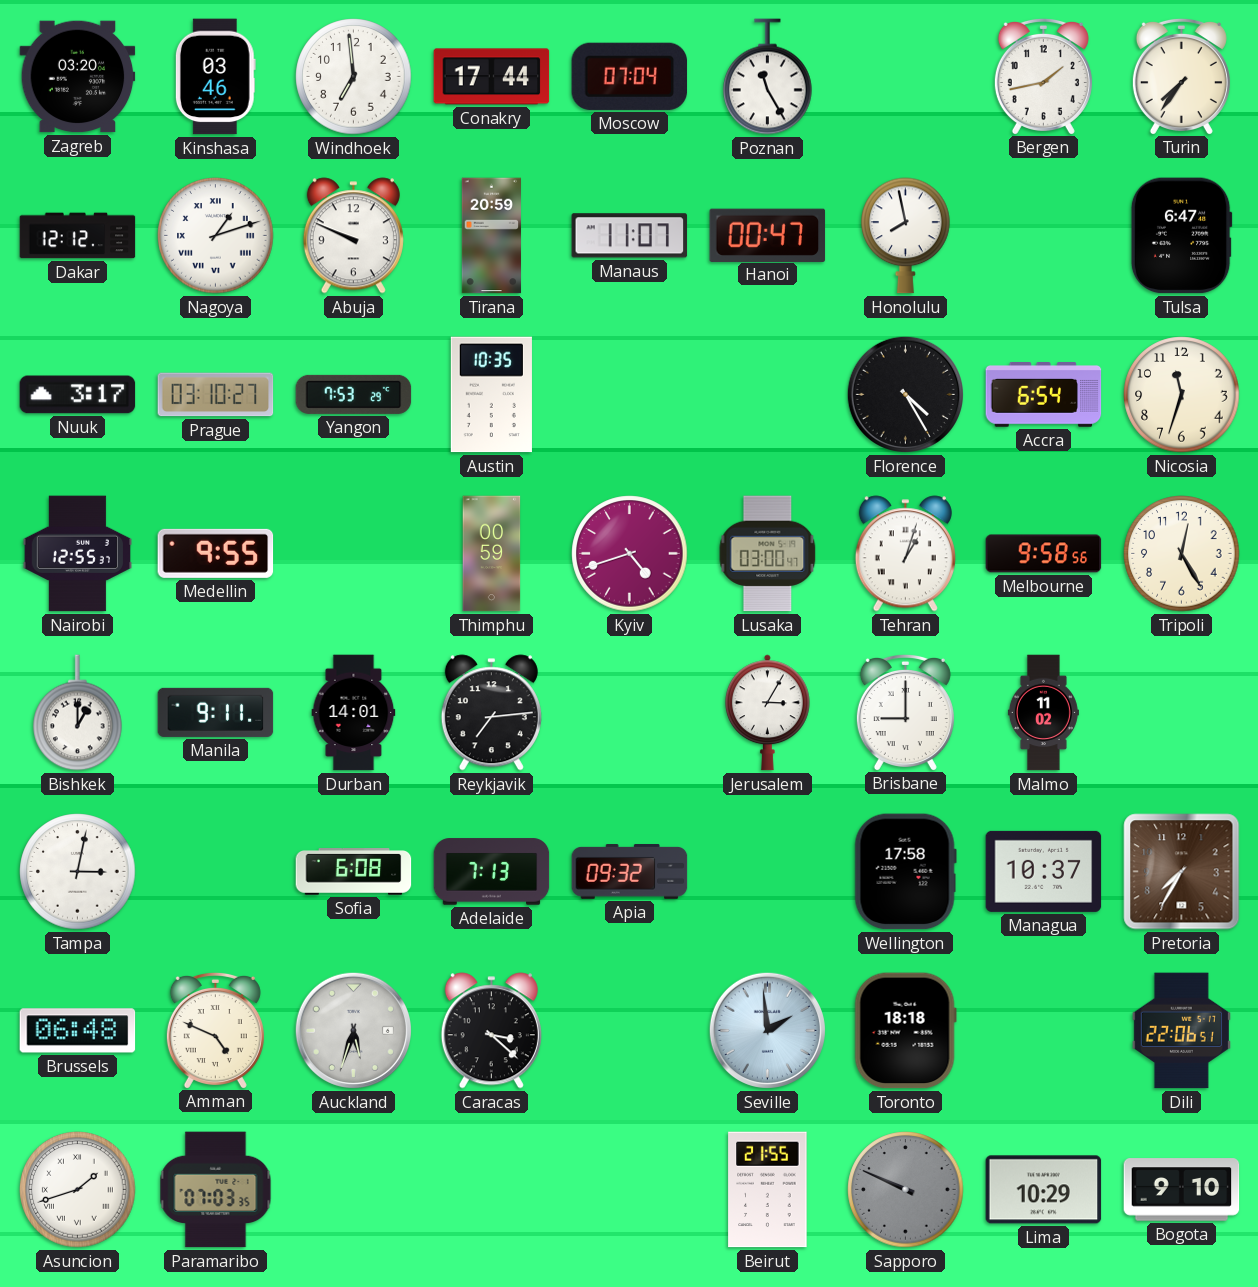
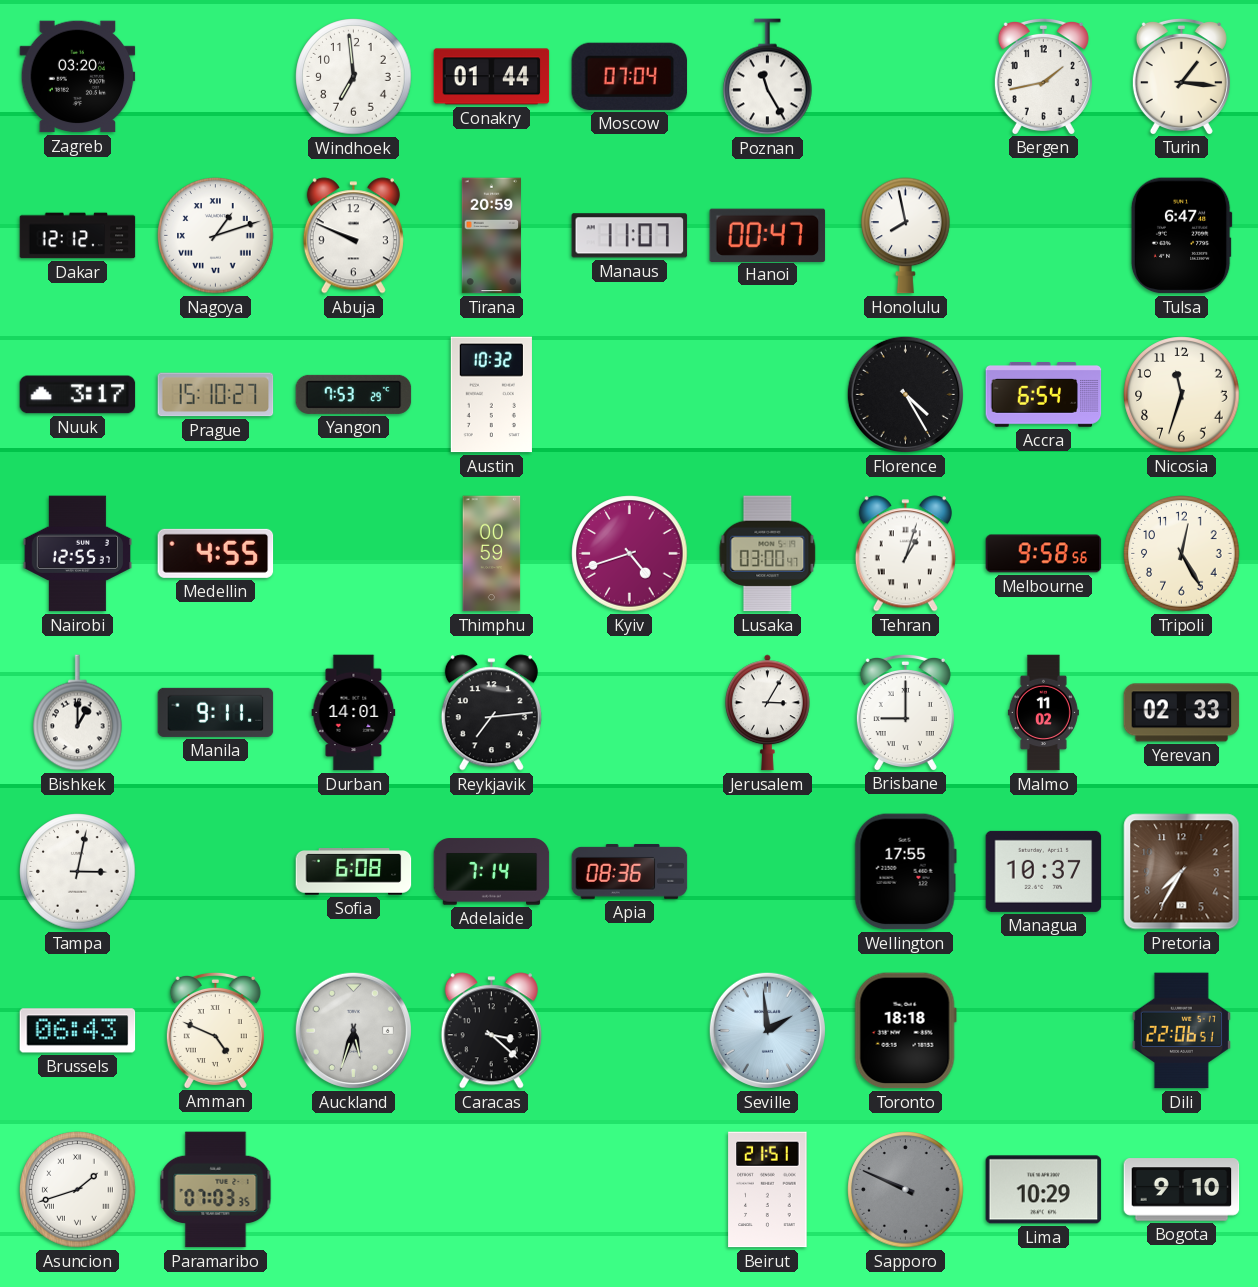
Kinshasa: 03:46 -> none
Conakry: 17:44 -> 01:44
Turin: 7:36 -> 1:16
Prague: 03:10 -> 15:10
Austin: 10:35 -> 10:32
Medellin: 9:55 -> 4:55
Yerevan: none -> 02:33
Adelaide: 7:13 -> 7:14
Apia: 09:32 -> 08:36
Wellington: 17:58 -> 17:55
Brussels: 06:48 -> 06:43
Beirut: 21:55 -> 21:51
